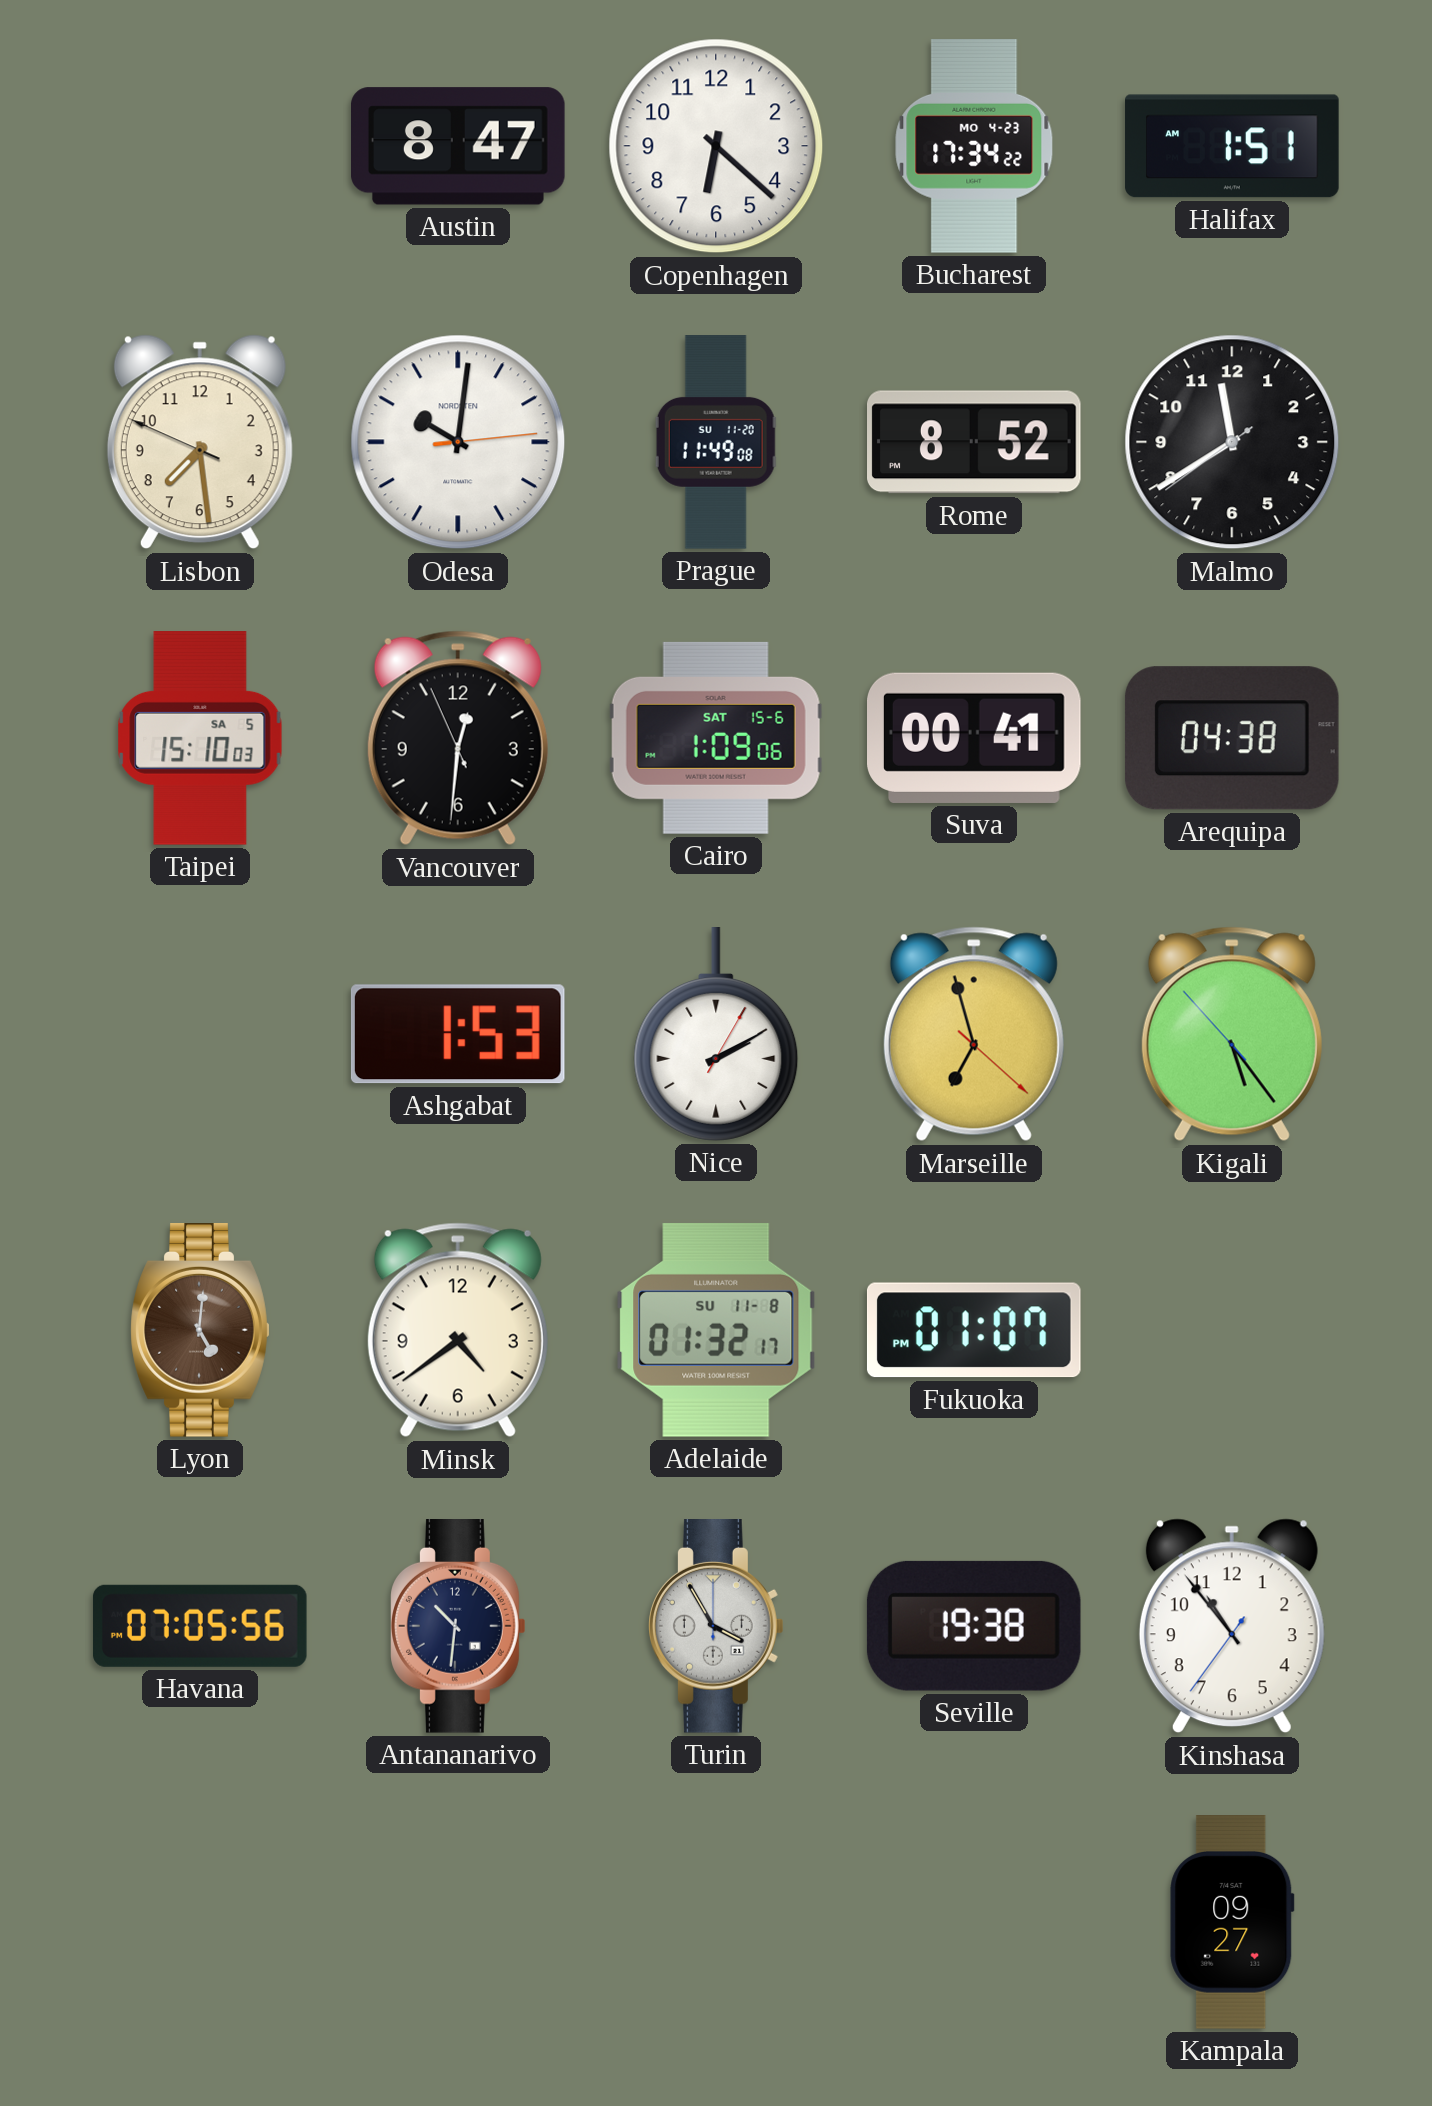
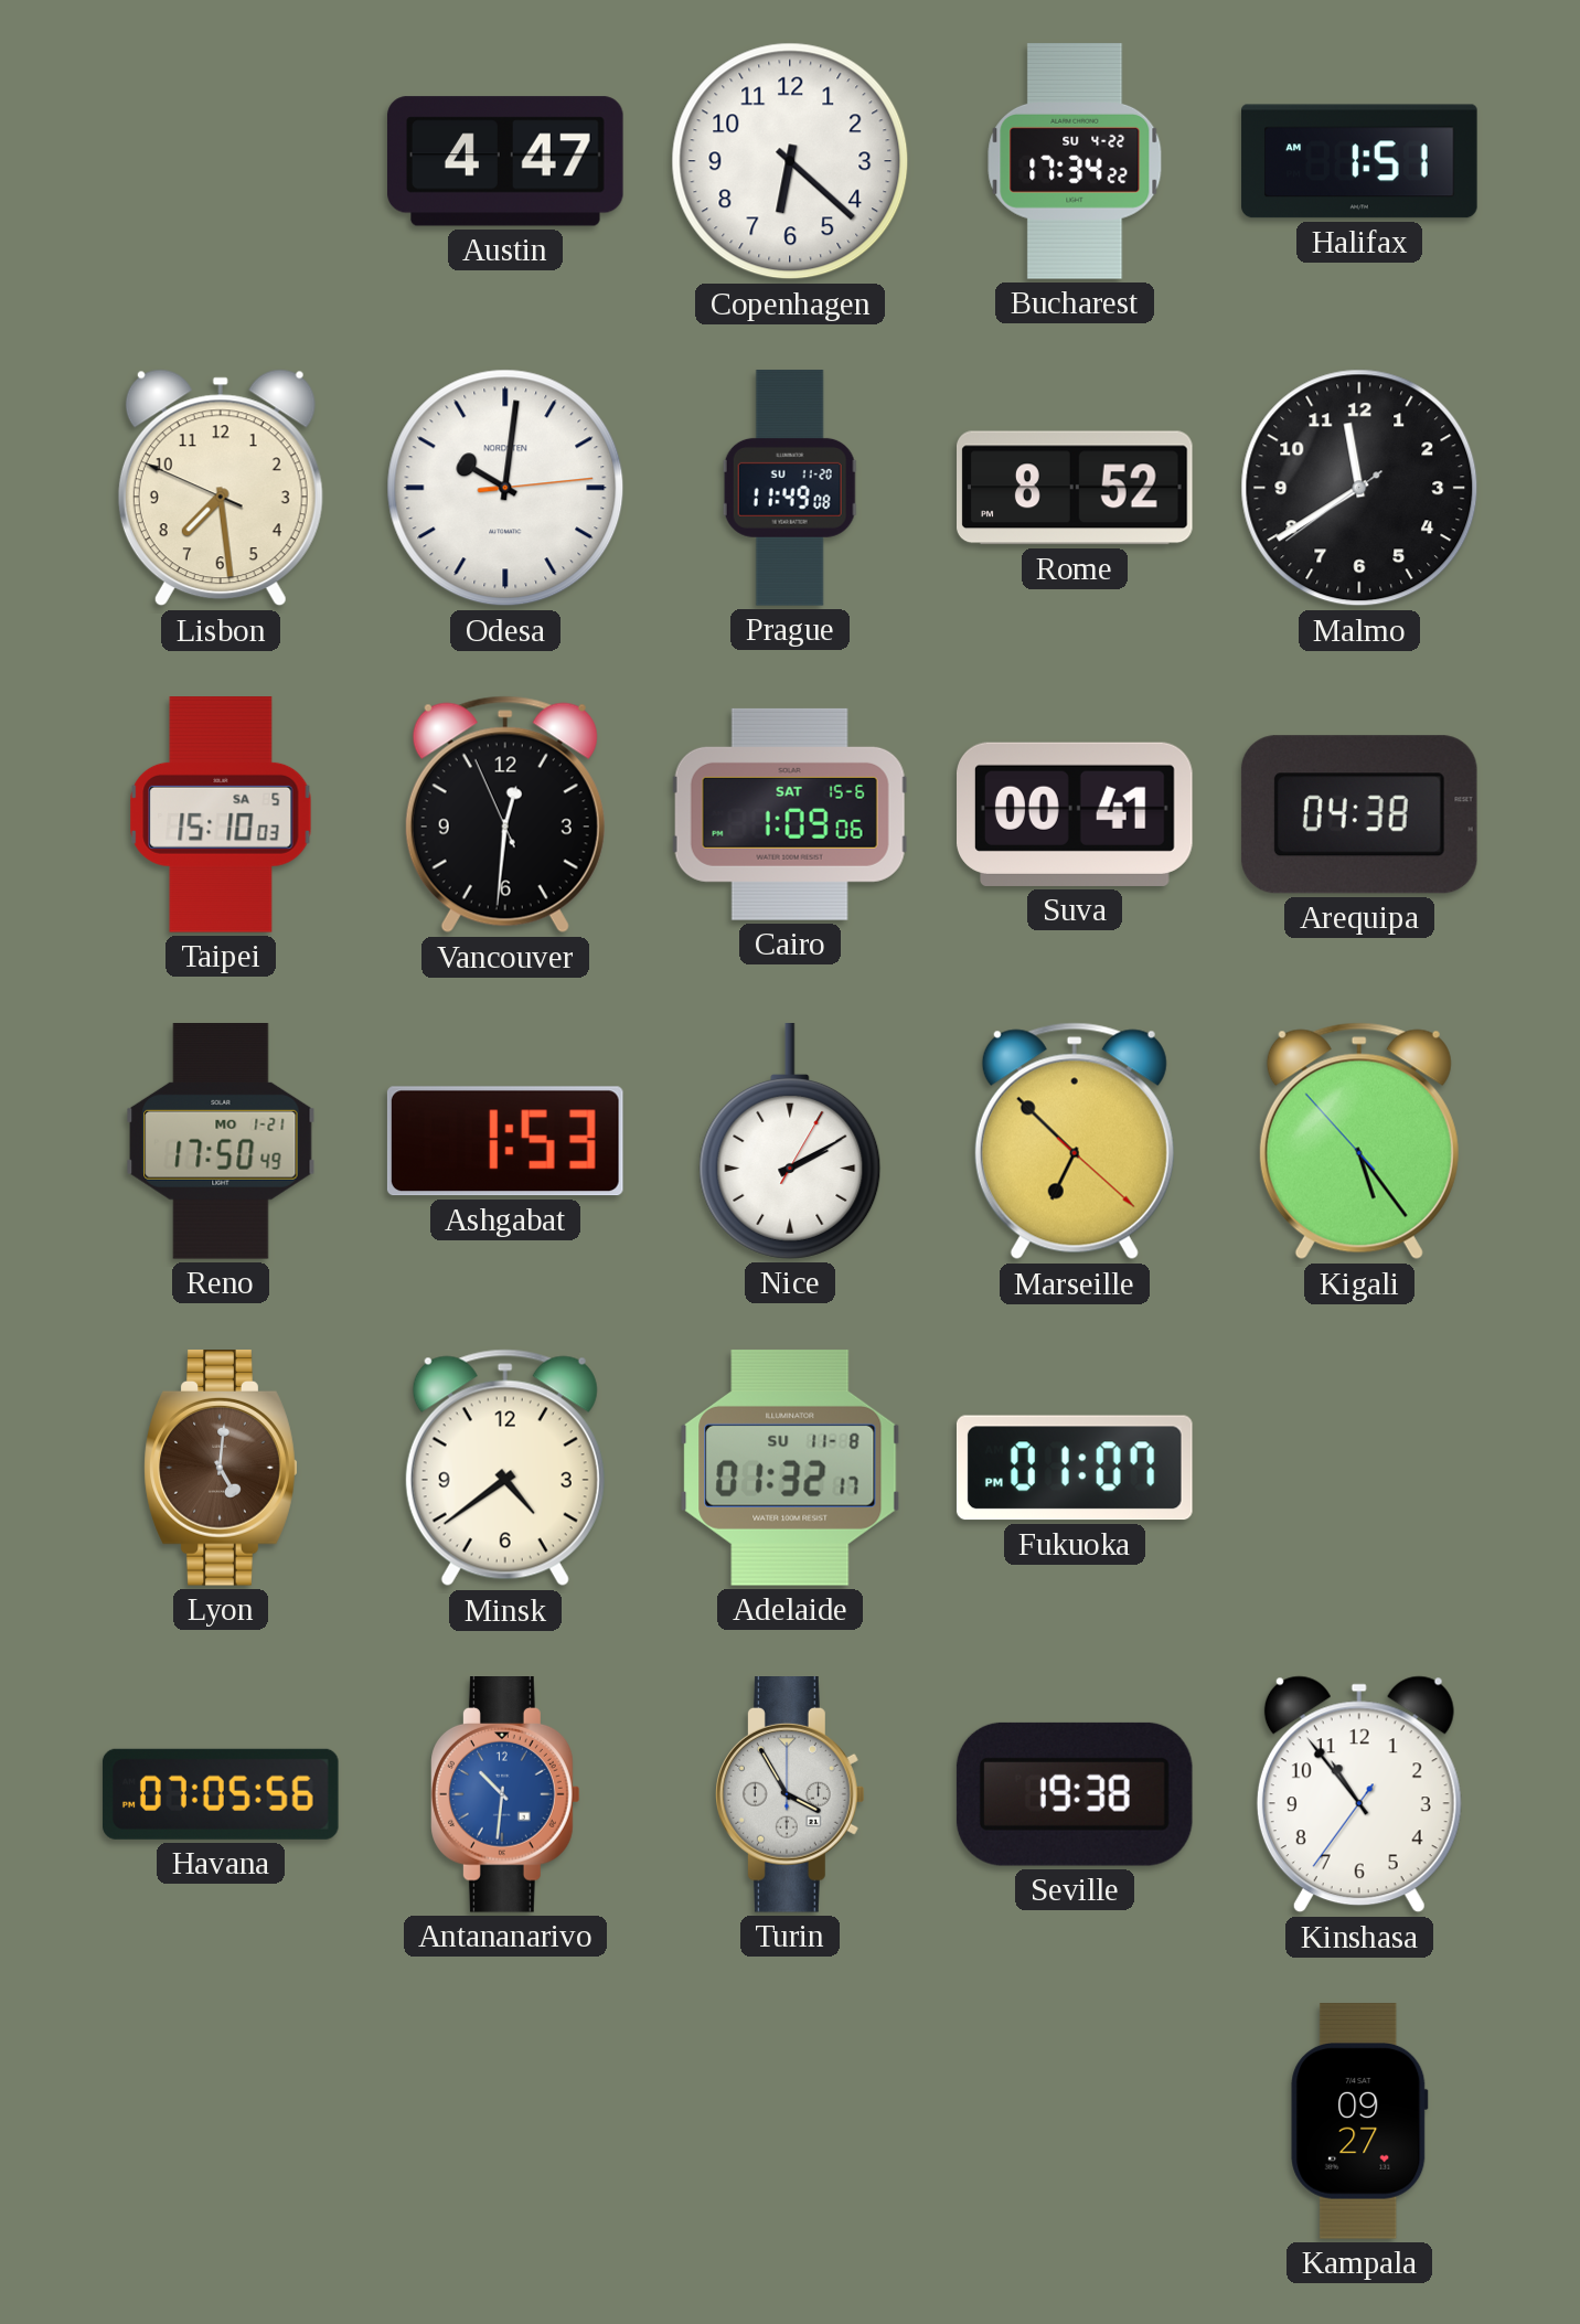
Austin: 8:47 -> 4:47
Bucharest date: MO 4-23 -> SU 4-22
Reno: none -> 17:50
Marseille: 6:57 -> 6:52
Antananarivo dial: navy -> blue
